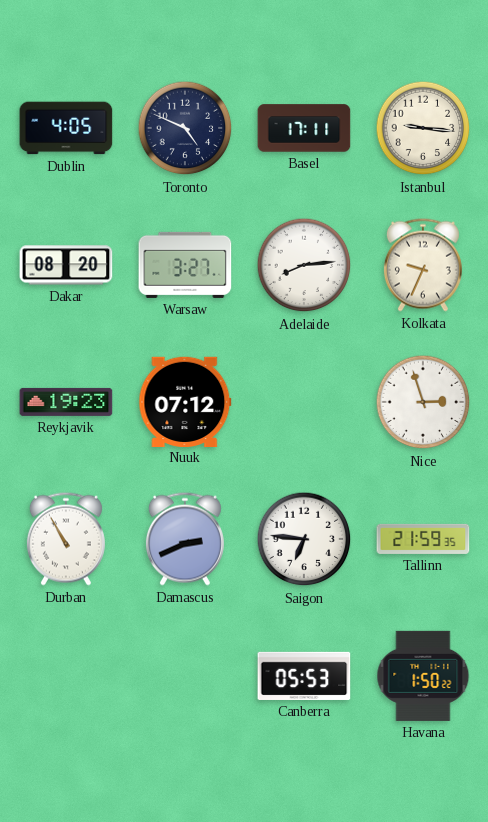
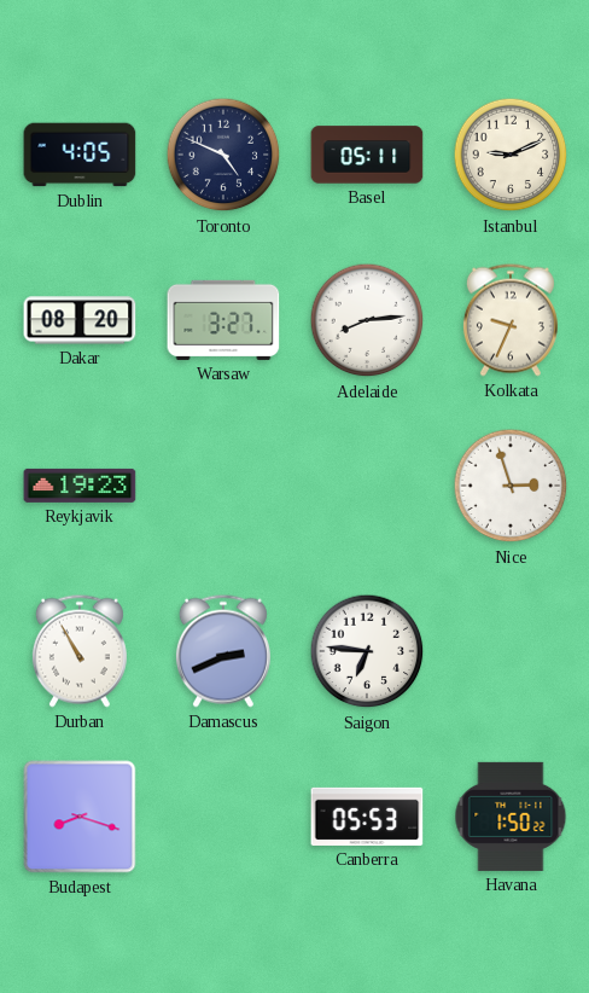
Basel: 17:11 -> 05:11
Istanbul: 9:16 -> 9:11
Nuuk: 07:12 -> none
Tallinn: 21:59 -> none
Budapest: none -> 8:18
